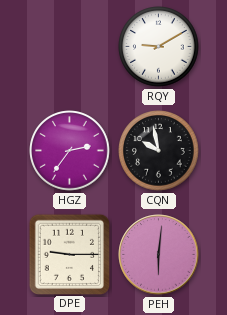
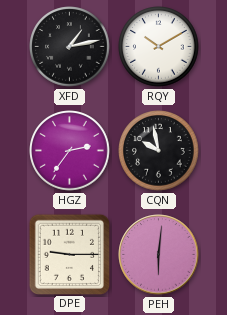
XFD: none -> 1:13
RQY: 9:10 -> 10:10
